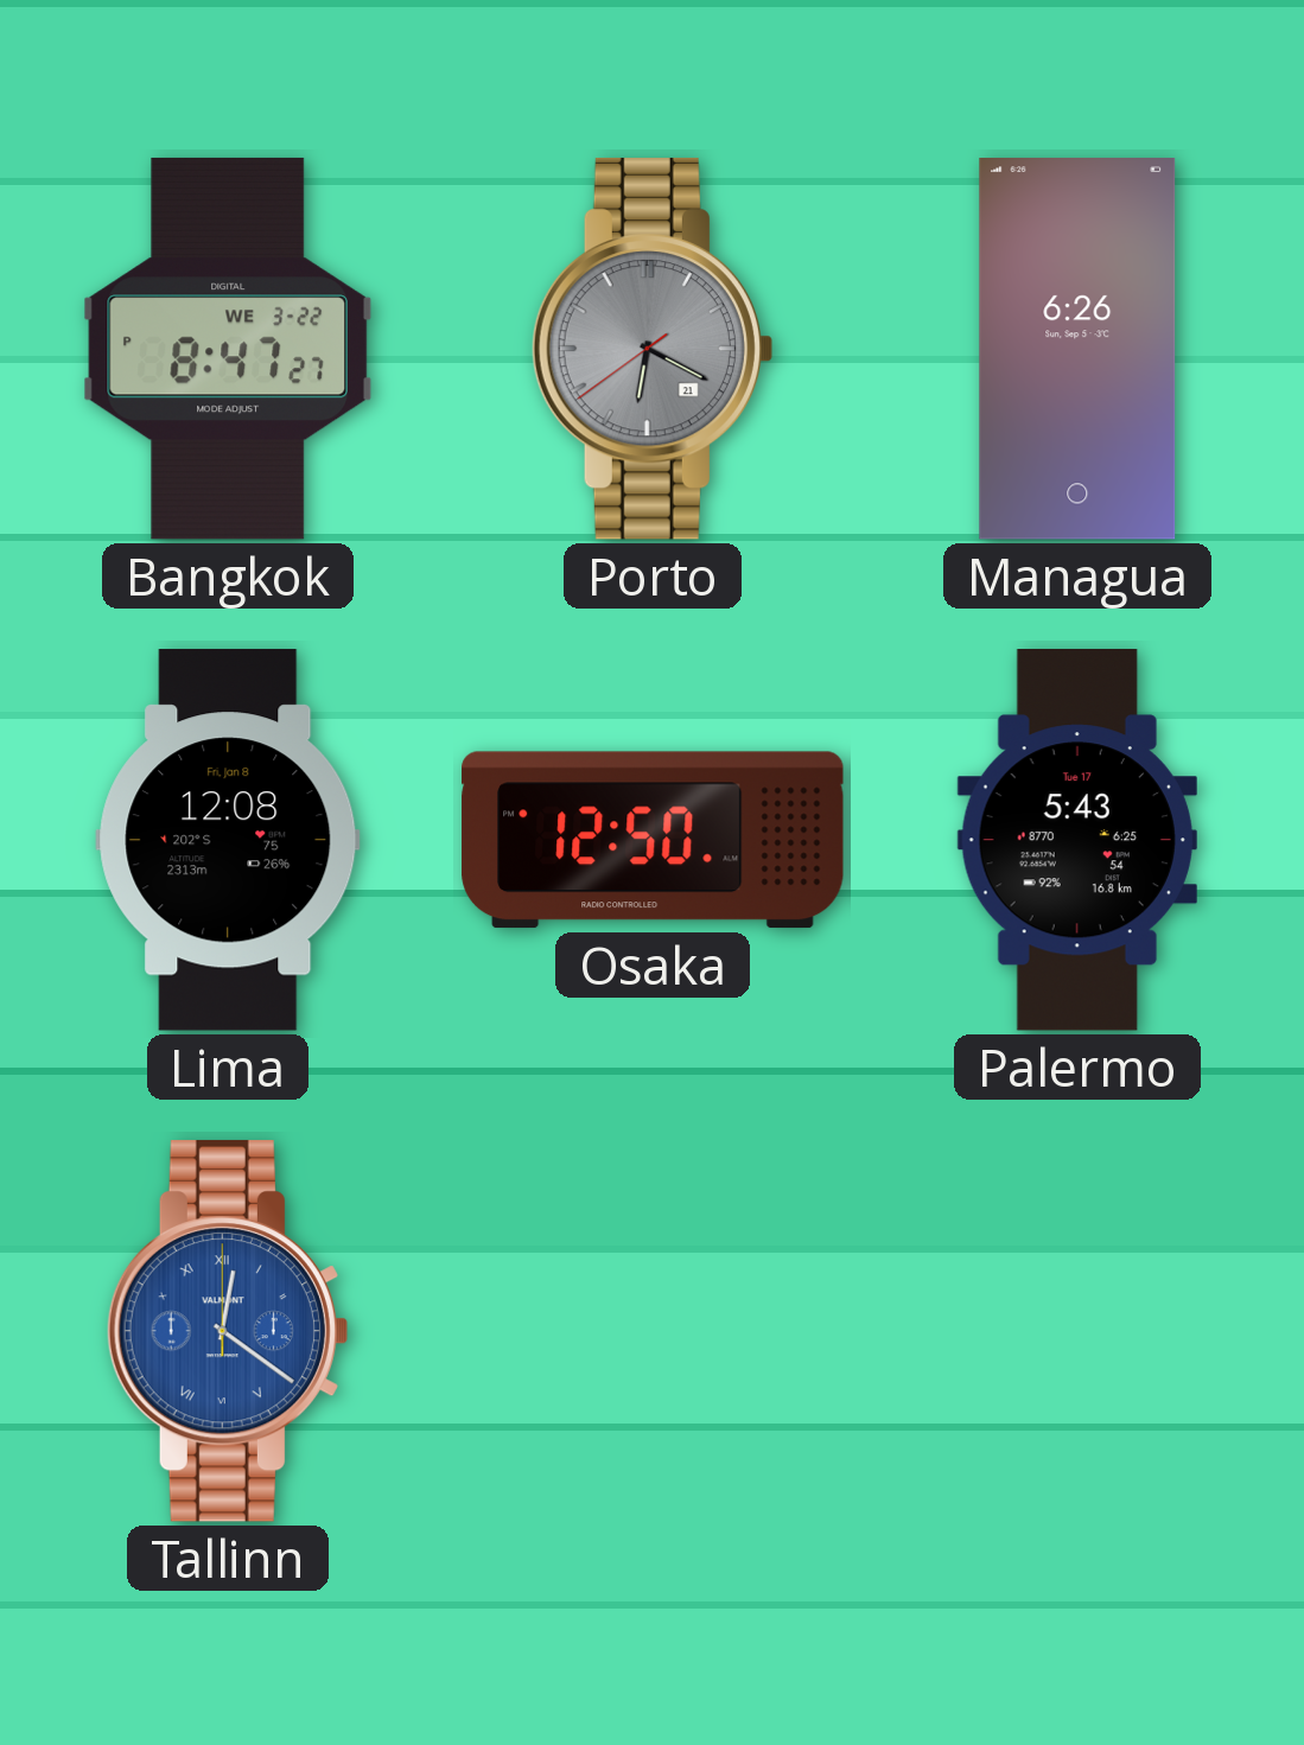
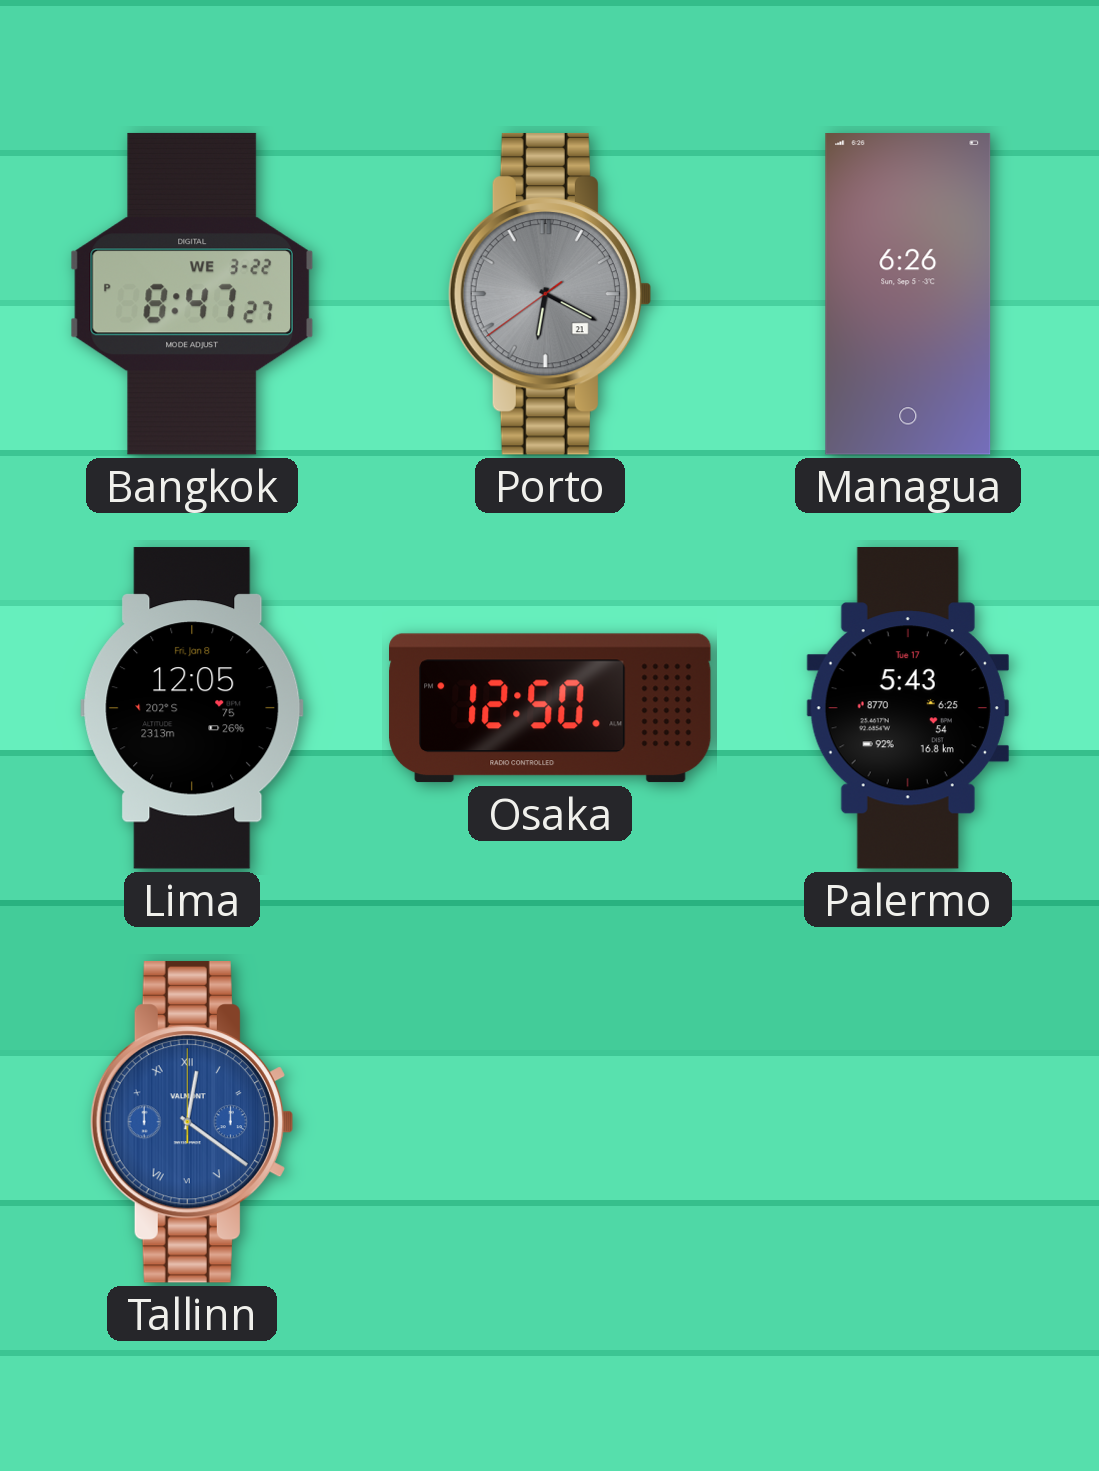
Lima: 12:08 -> 12:05
